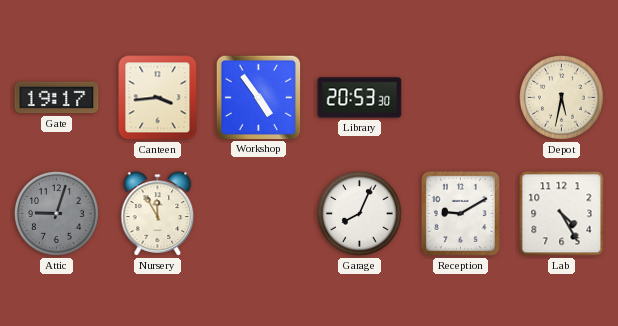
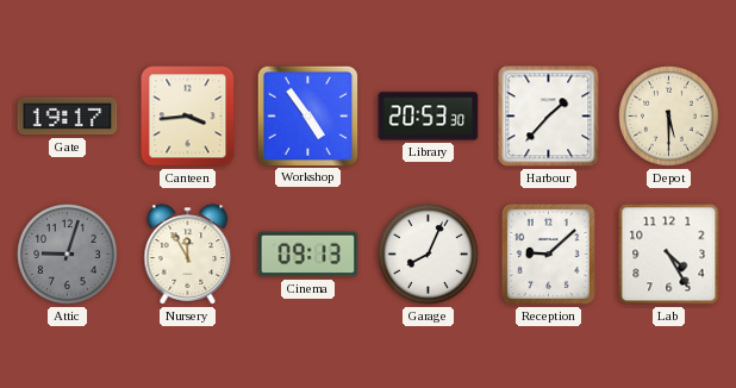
Harbour: none -> 1:37
Depot: 5:32 -> 5:30
Cinema: none -> 09:13
Reception: 9:10 -> 9:08
